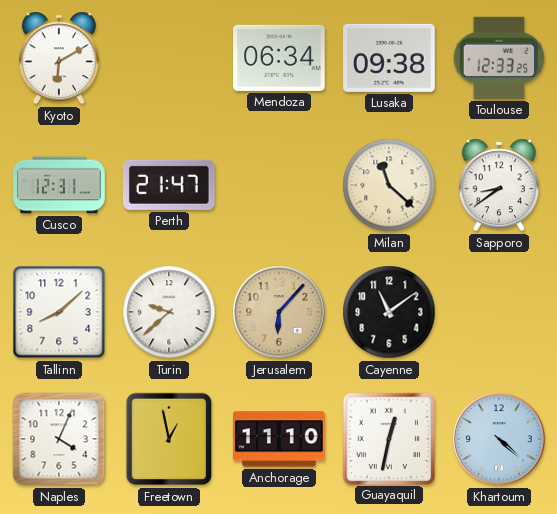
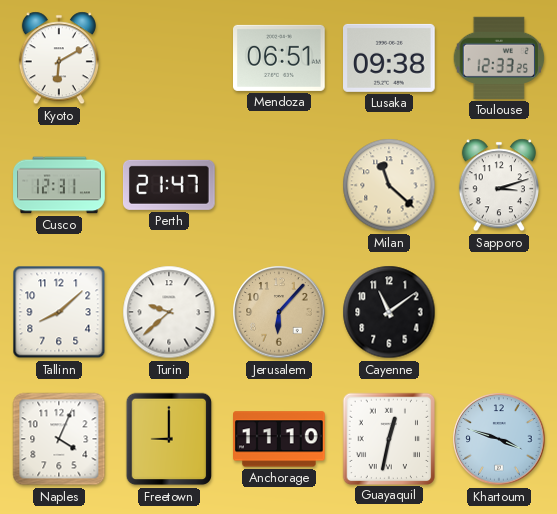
Mendoza: 06:34 -> 06:51
Sapporo: 8:39 -> 3:12
Freetown: 12:58 -> 9:00
Khartoum: 4:22 -> 3:48
